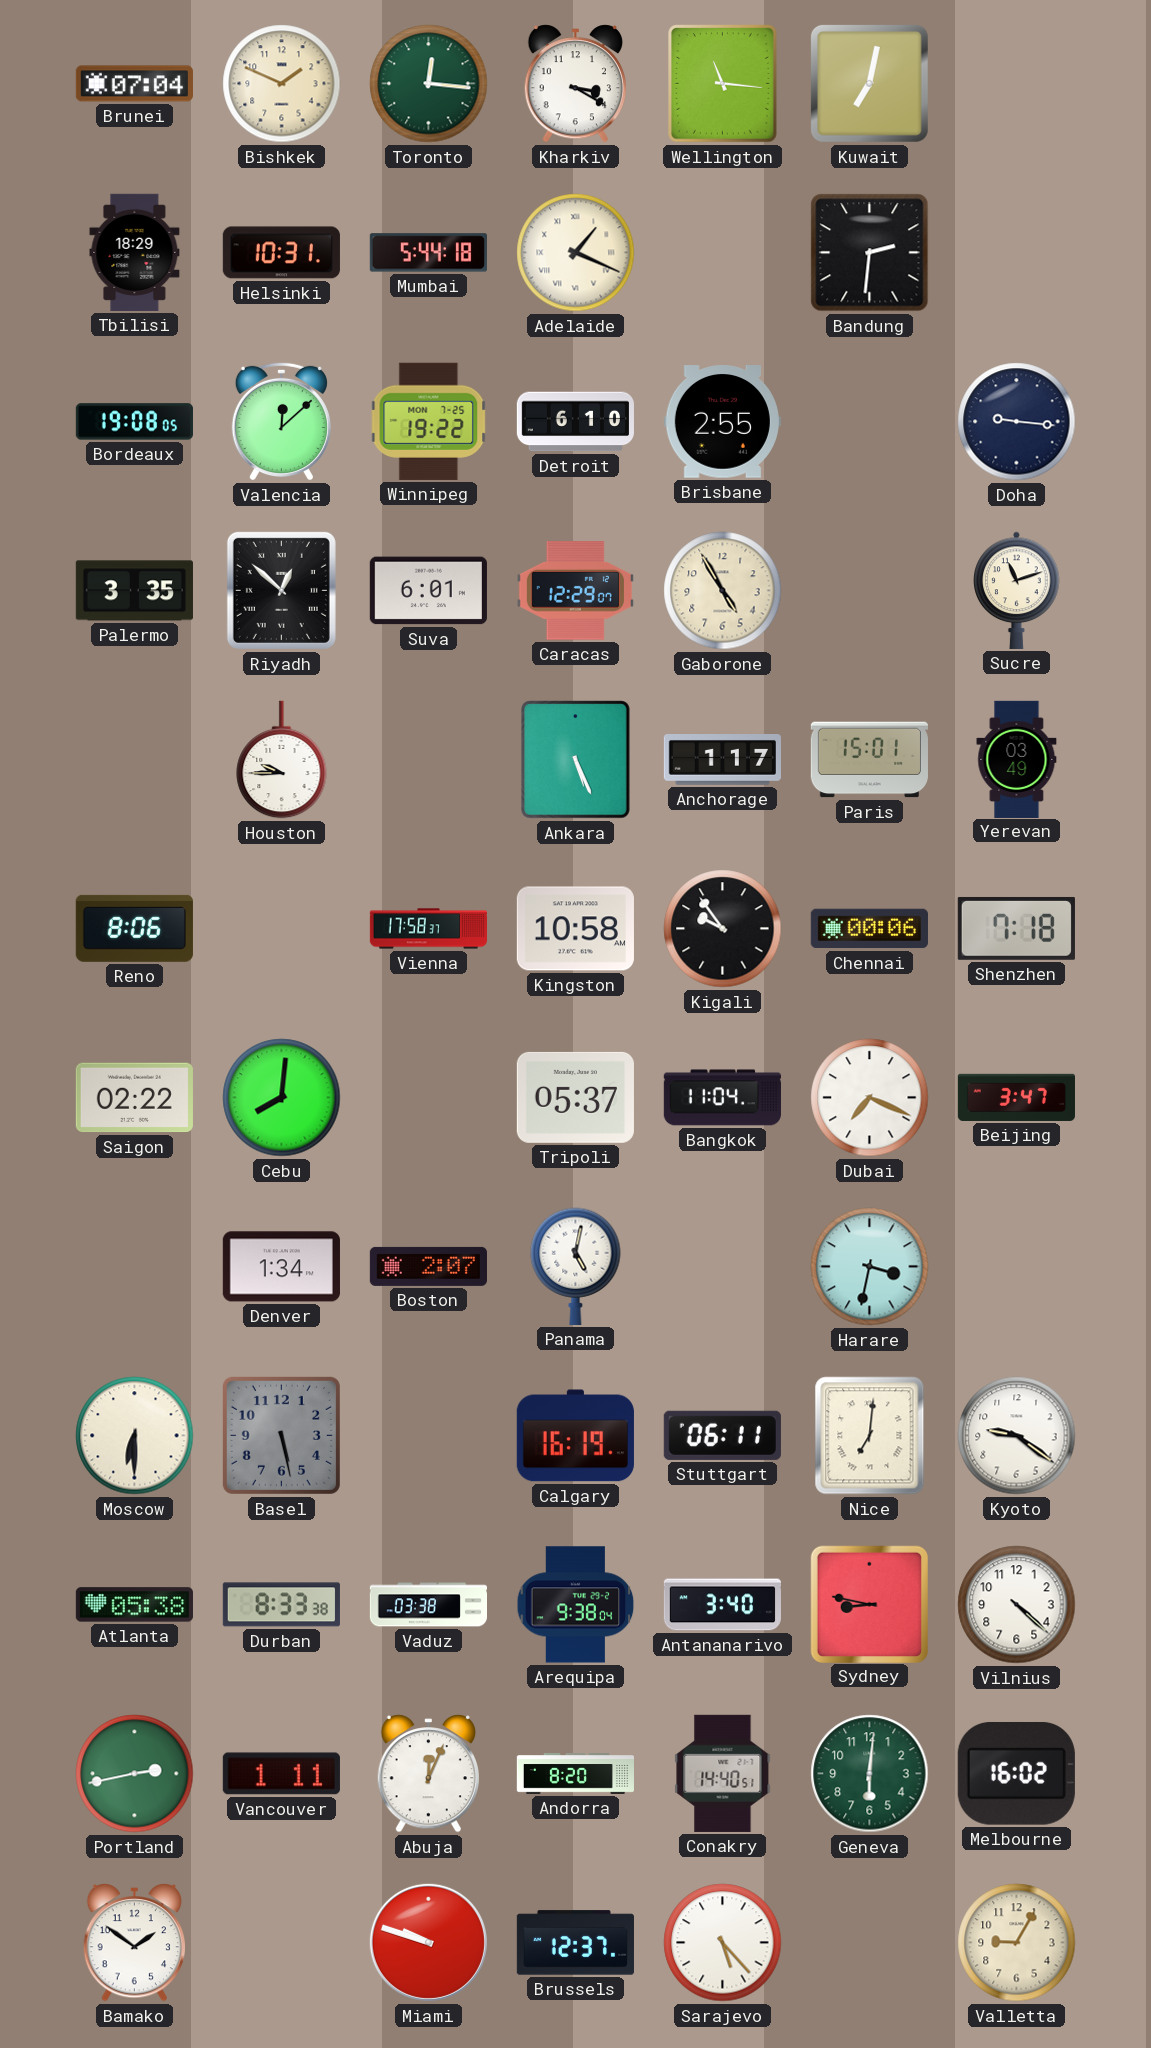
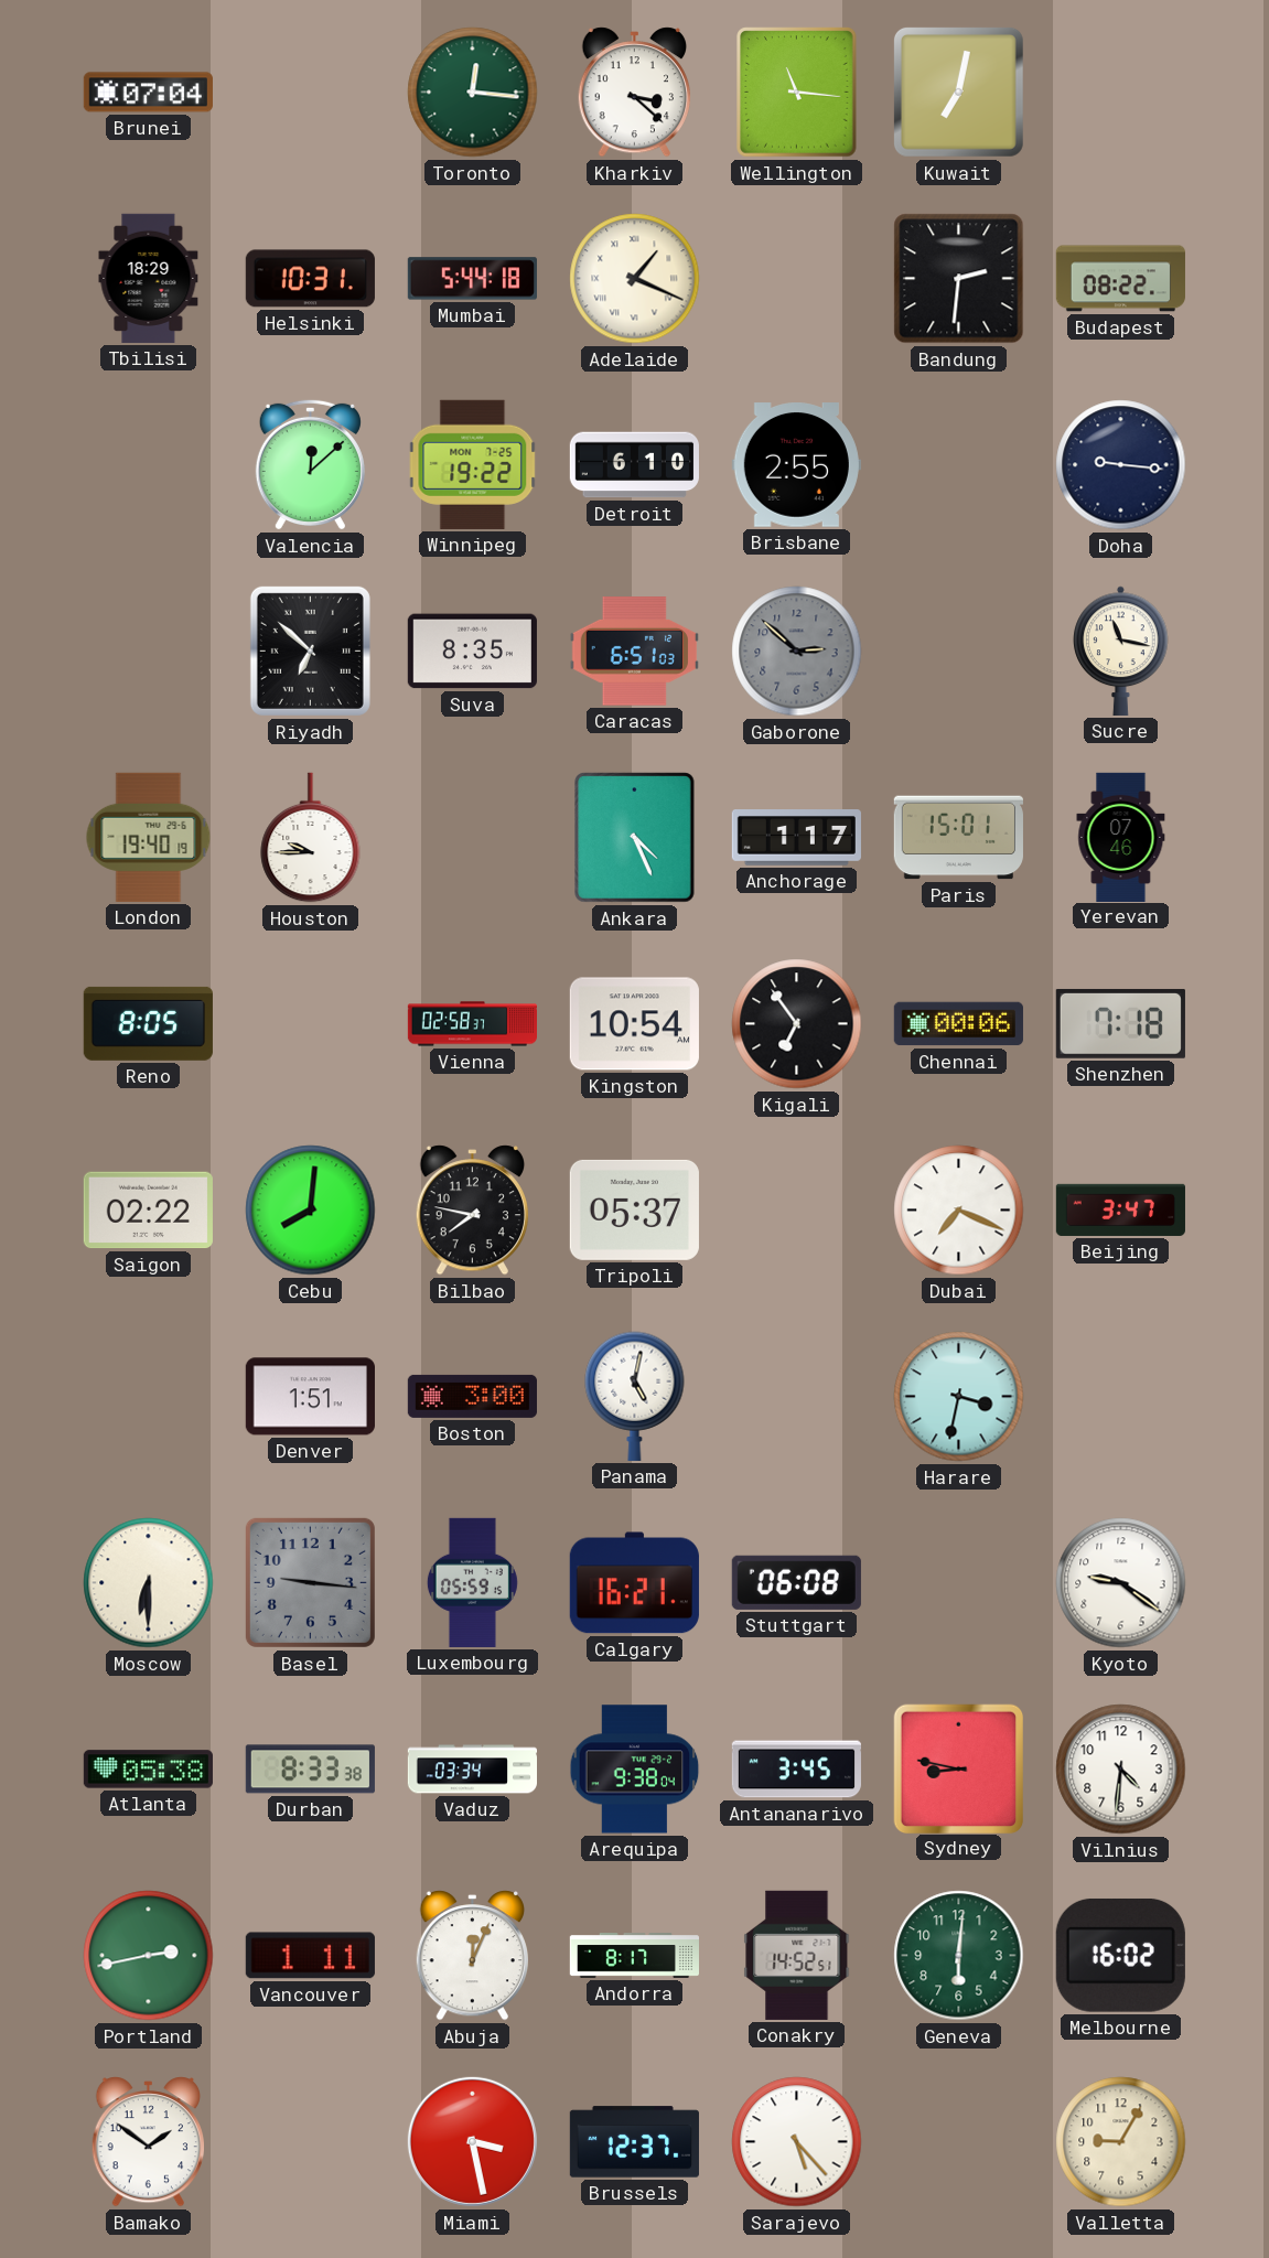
Bishkek: 1:49 -> none
Kharkiv: 3:20 -> 3:22
Budapest: none -> 08:22
Bordeaux: 19:08 -> none
Palermo: 3:35 -> none
Riyadh: 12:52 -> 6:52
Suva: 6:01 -> 8:35
Caracas: 12:29 -> 6:51
Gaborone: 4:55 -> 2:52
Gaborone dial: cream -> grey
Sucre: 11:12 -> 11:17
London: none -> 19:40
Ankara: 5:26 -> 4:26
Yerevan: 03:49 -> 07:46
Reno: 8:06 -> 8:05
Vienna: 17:58 -> 02:58
Kingston: 10:58 -> 10:54
Kigali: 9:54 -> 6:54
Bilbao: none -> 7:47
Bangkok: 11:04 -> none
Denver: 1:34 -> 1:51
Boston: 2:07 -> 3:00
Basel: 5:28 -> 9:16
Luxembourg: none -> 05:59
Calgary: 16:19 -> 16:21
Stuttgart: 06:11 -> 06:08
Nice: 7:01 -> none
Vaduz: 03:38 -> 03:34
Antananarivo: 3:40 -> 3:45
Vilnius: 4:22 -> 4:31
Andorra: 8:20 -> 8:17
Conakry: 14:40 -> 14:52
Miami: 9:48 -> 3:28
